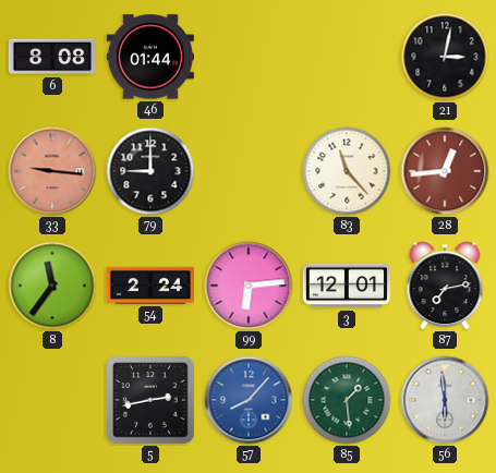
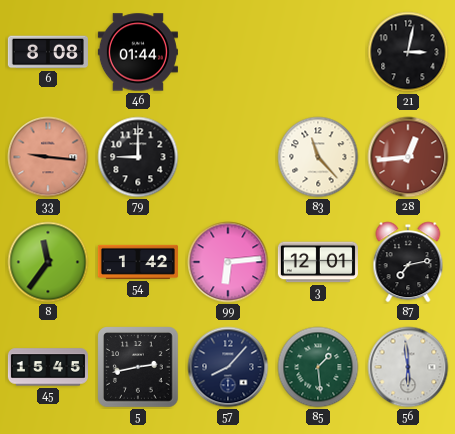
54: 2:24 -> 1:42
45: none -> 15:45
57 dial: blue -> navy
